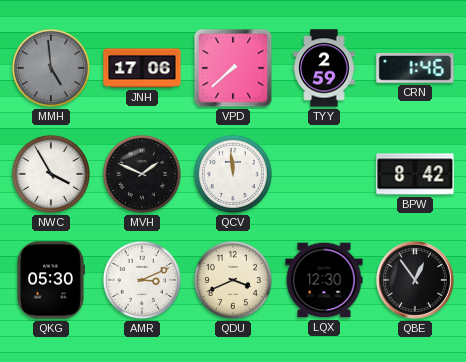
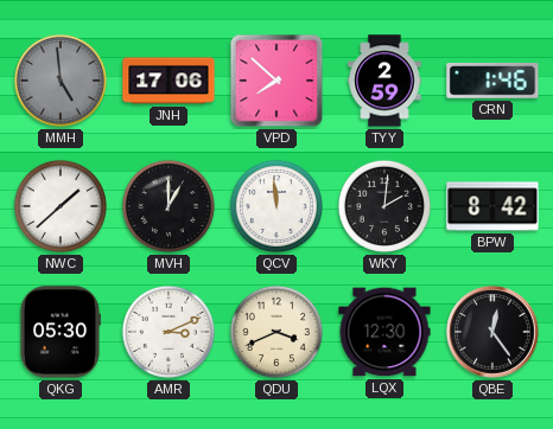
VPD: 7:38 -> 7:52
NWC: 3:55 -> 1:38
MVH: 1:49 -> 1:00
WKY: none -> 2:01
QBE: 12:54 -> 12:24
